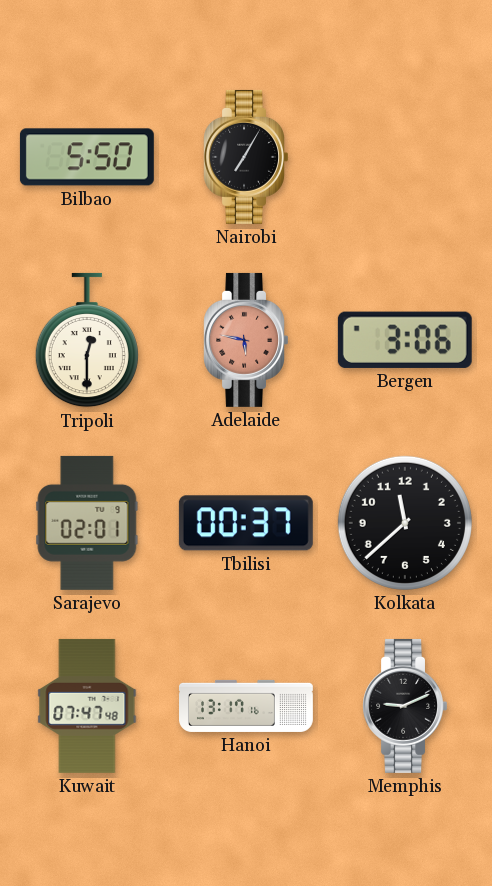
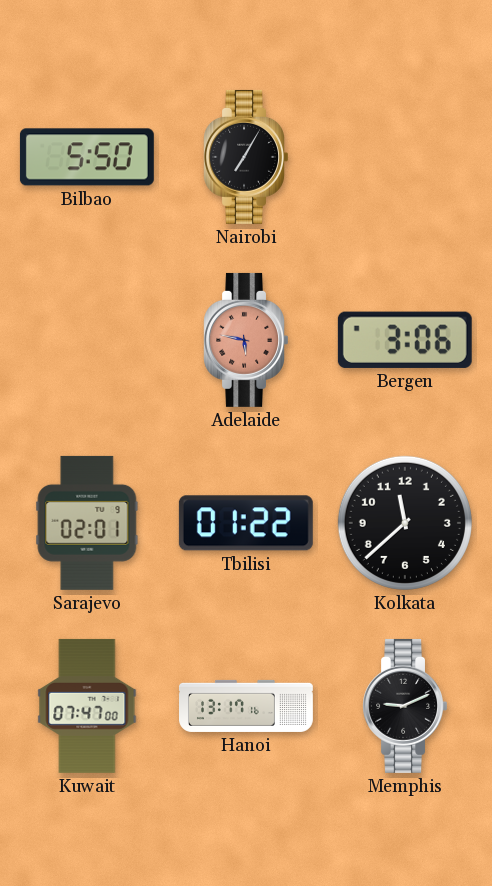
Tripoli: 12:30 -> none
Tbilisi: 00:37 -> 01:22
Kuwait: 07:47:48 -> 07:47:00
